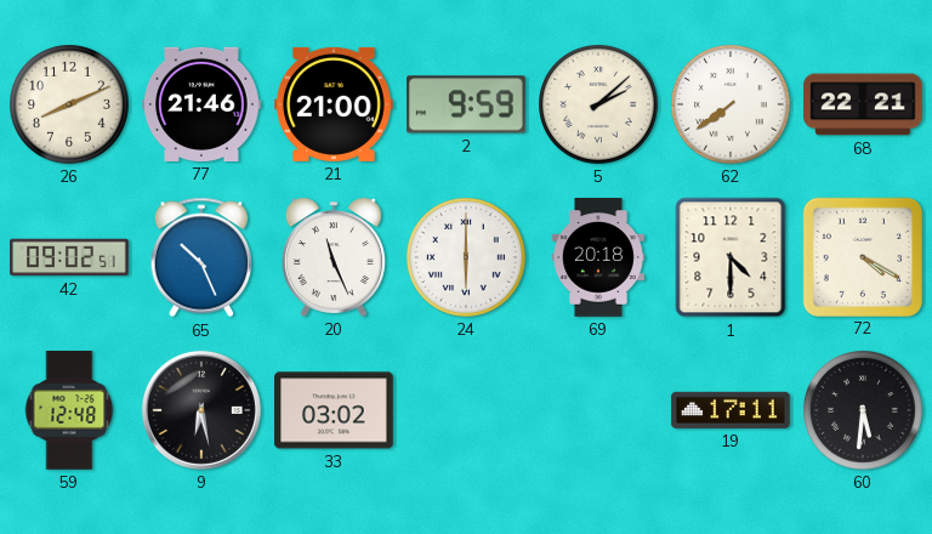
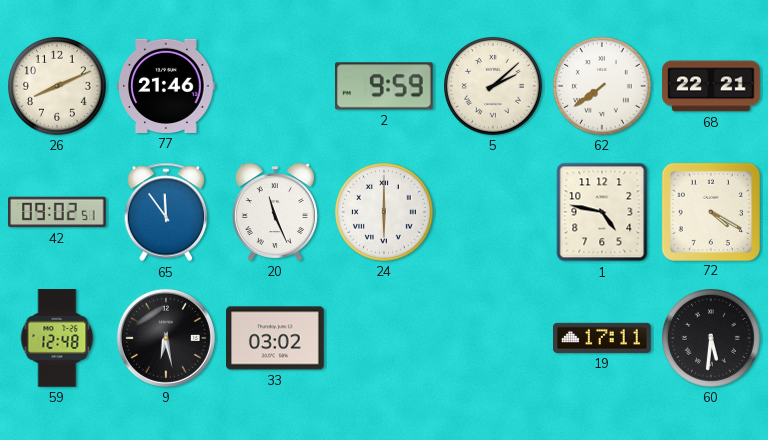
21: 21:00 -> none
65: 10:26 -> 11:54
69: 20:18 -> none
1: 4:30 -> 4:47
